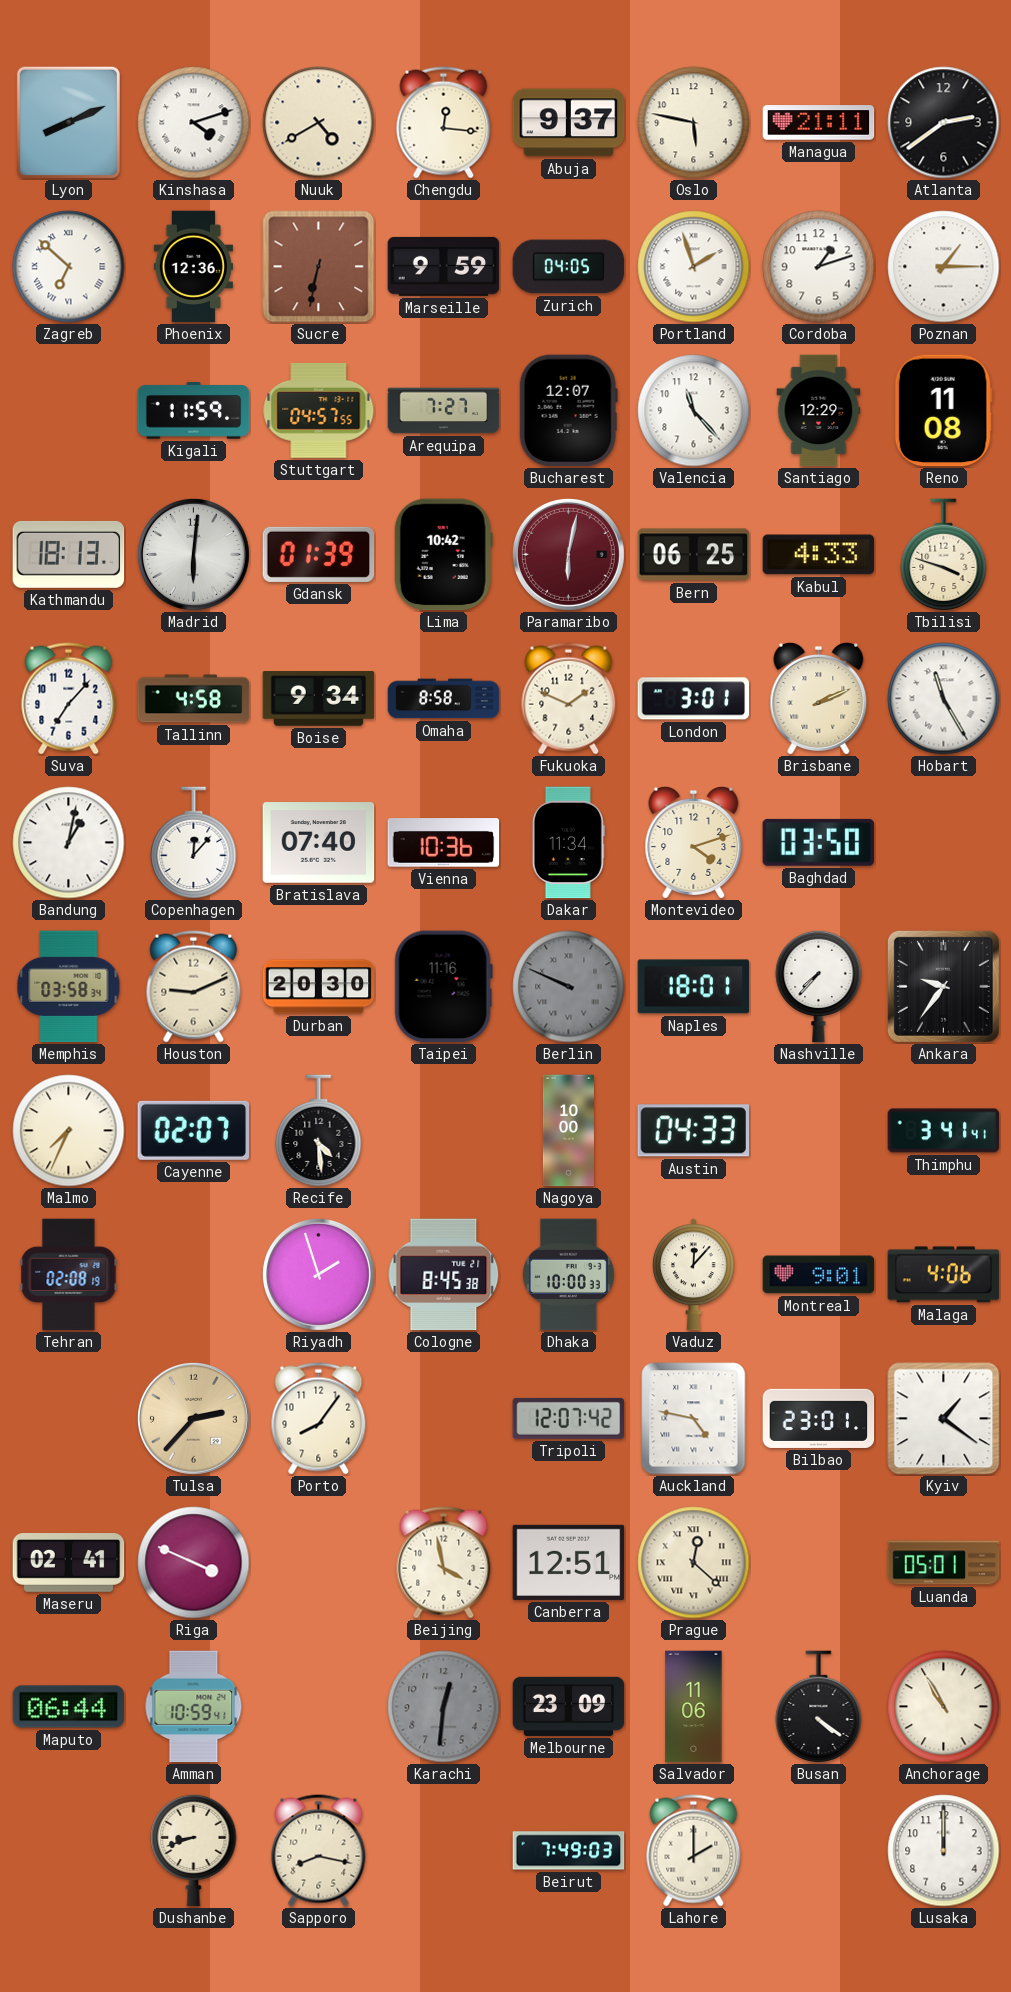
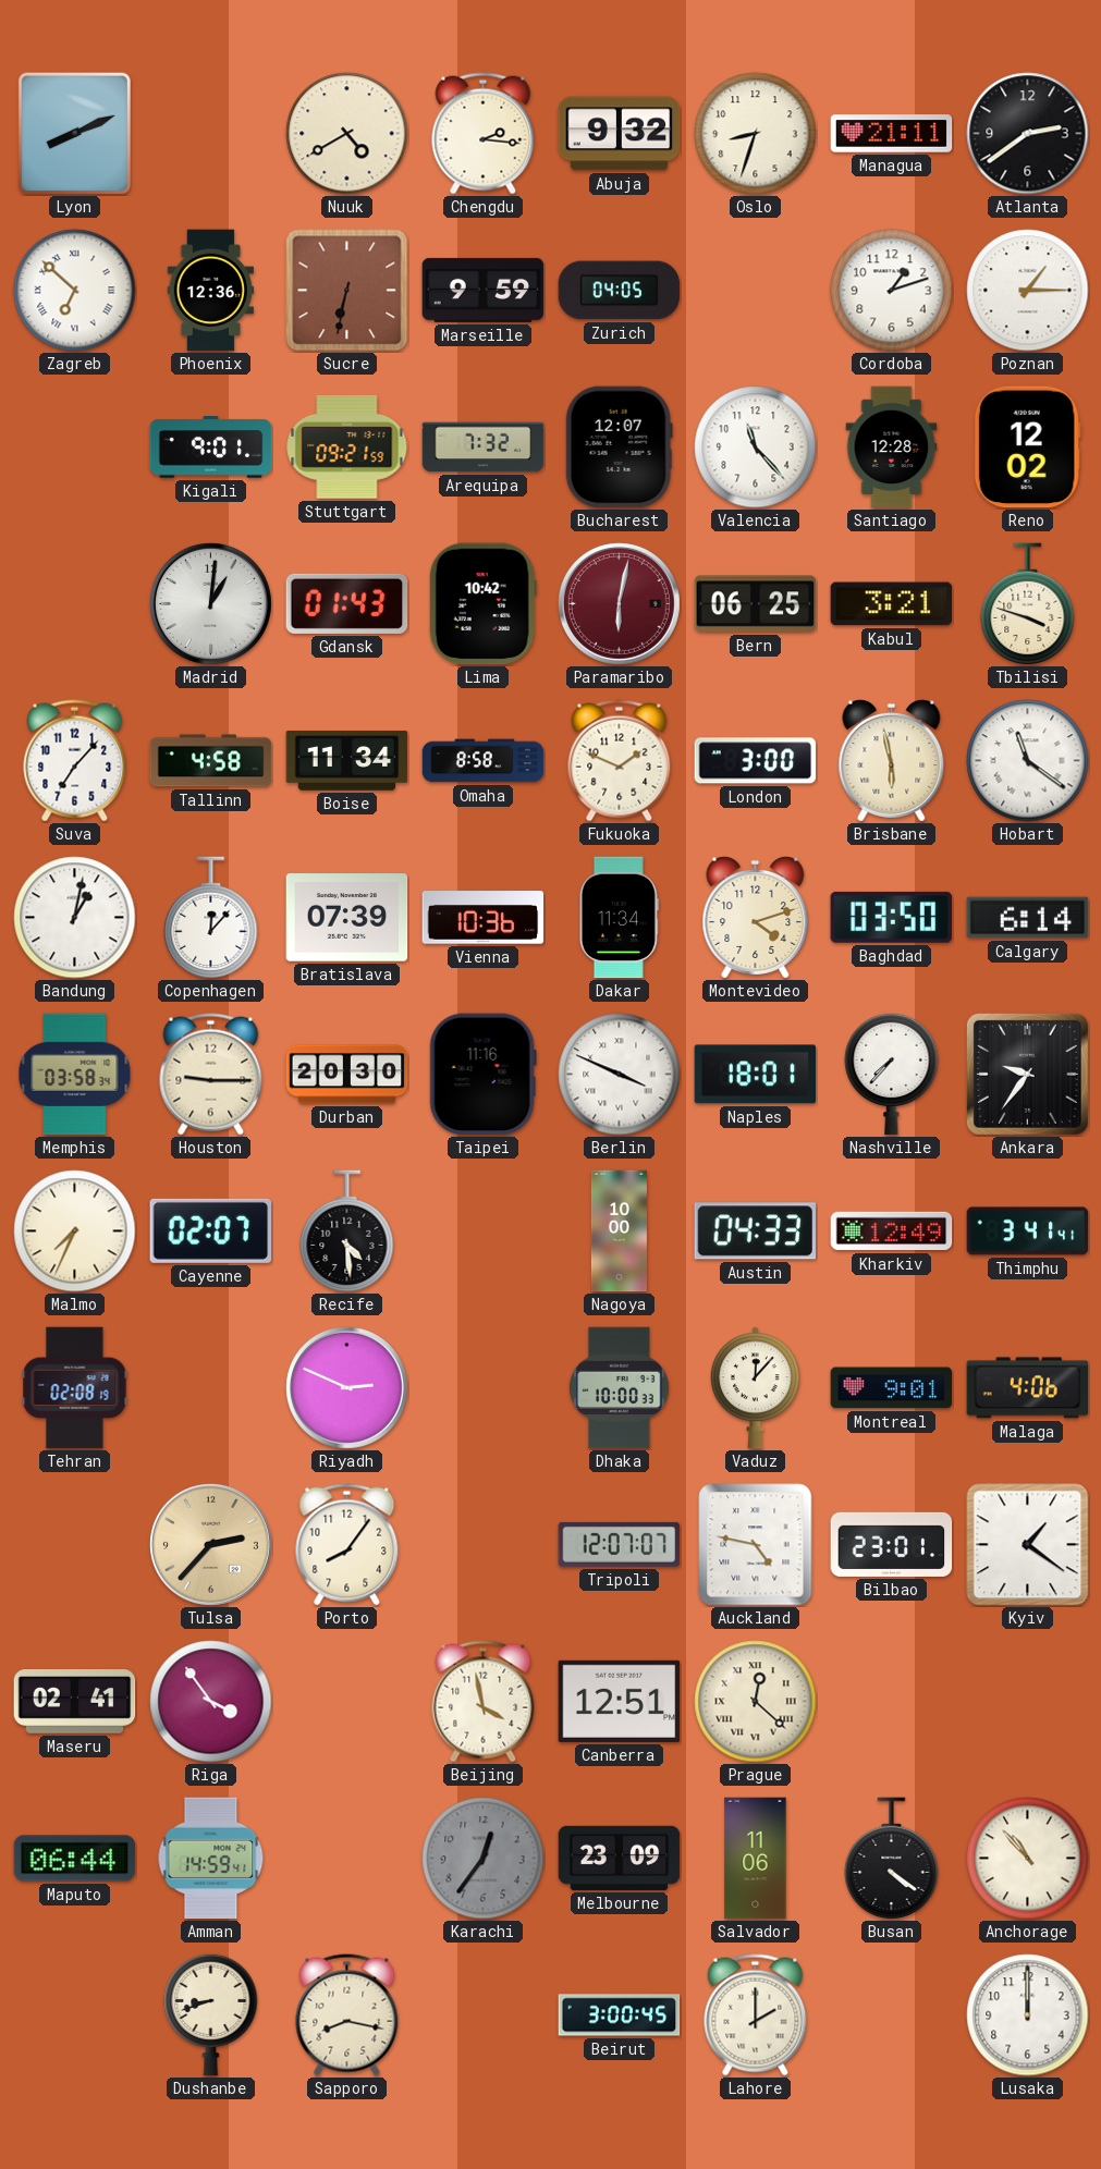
Kinshasa: 4:12 -> none
Chengdu: 12:16 -> 2:16
Abuja: 9:37 -> 9:32
Oslo: 5:47 -> 8:33
Portland: 1:57 -> none
Kigali: 11:59 -> 9:01
Stuttgart: 04:57 -> 09:21
Arequipa: 7:27 -> 7:32
Santiago: 12:29 -> 12:28
Reno: 11:08 -> 12:02
Kathmandu: 18:13 -> none
Madrid: 6:01 -> 1:01
Gdansk: 01:39 -> 01:43
Kabul: 4:33 -> 3:21
Boise: 9:34 -> 11:34
London: 3:01 -> 3:00
Brisbane: 2:11 -> 5:58
Hobart: 11:25 -> 11:21
Bratislava: 07:40 -> 07:39
Calgary: none -> 6:14
Houston: 9:11 -> 9:15
Berlin: 9:49 -> 3:49
Berlin dial: grey -> white
Kharkiv: none -> 12:49
Riyadh: 1:57 -> 2:49
Cologne: 8:45 -> none
Tripoli: 12:07:42 -> 12:07:07
Riga: 3:49 -> 3:54
Luanda: 05:01 -> none
Amman: 10:59 -> 14:59
Karachi: 12:31 -> 12:36
Anchorage: 10:55 -> 10:53
Beirut: 7:49 -> 3:00
